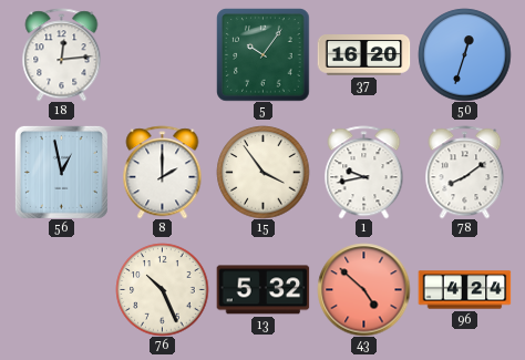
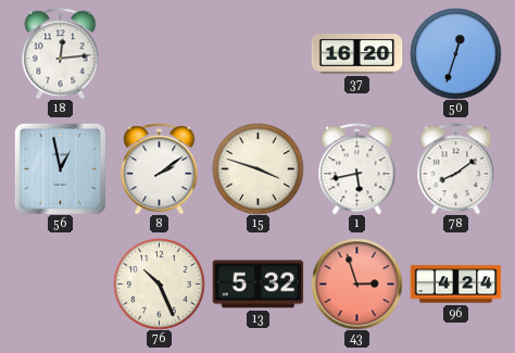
5: 10:06 -> none
8: 2:00 -> 2:09
15: 3:54 -> 3:48
1: 9:43 -> 5:43
43: 4:52 -> 2:57
